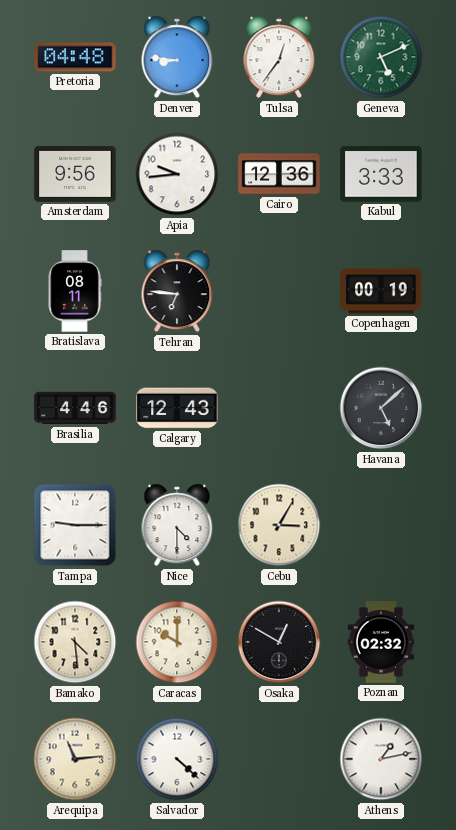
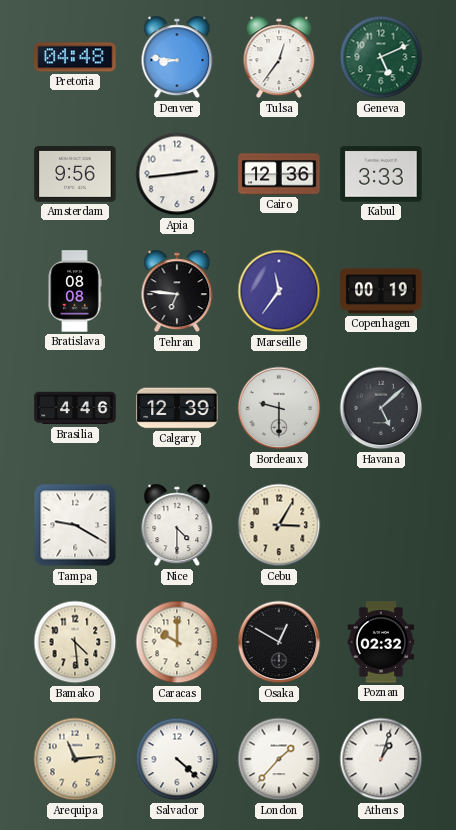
Apia: 9:44 -> 2:44
Bratislava: 08:11 -> 08:08
Marseille: none -> 11:36
Calgary: 12:43 -> 12:39
Bordeaux: none -> 9:30
Tampa: 9:15 -> 9:20
London: none -> 1:37
Athens: 1:13 -> 1:03
